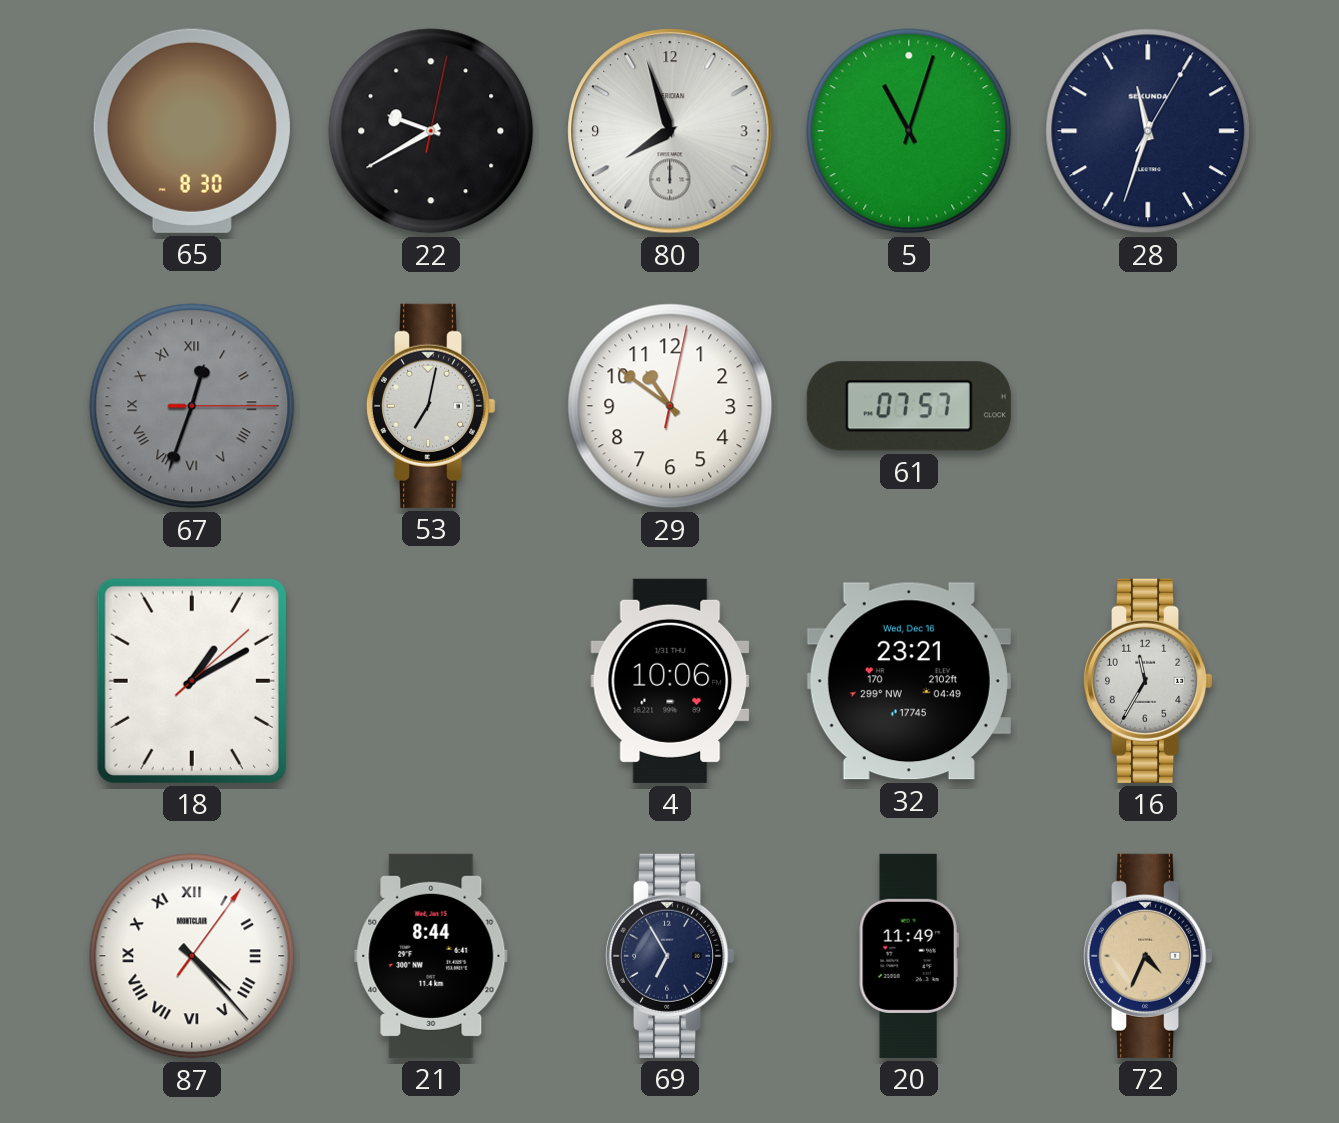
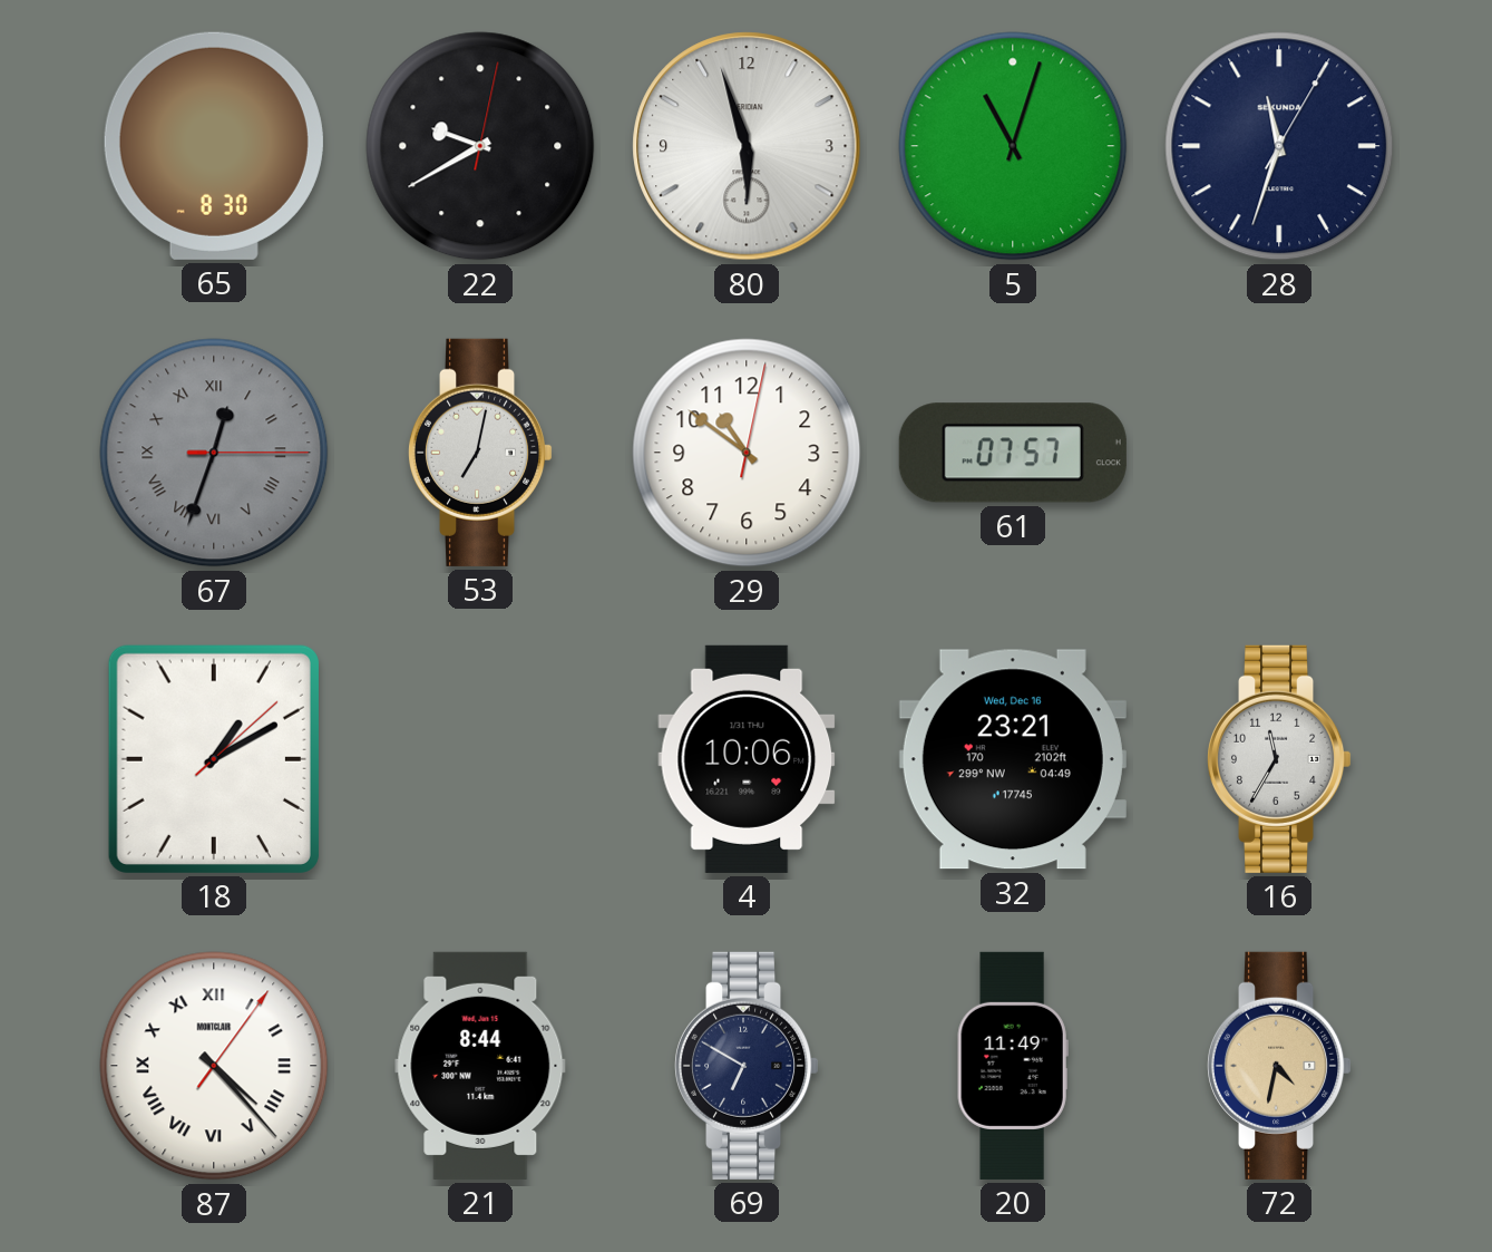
80: 7:57 -> 5:57
69: 6:55 -> 6:50
72: 4:34 -> 4:32
